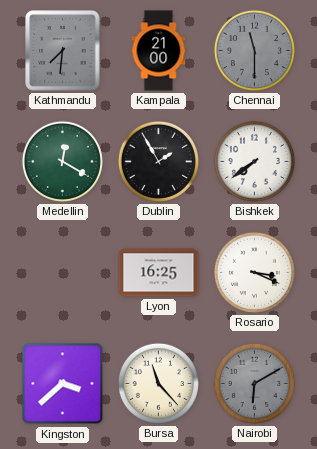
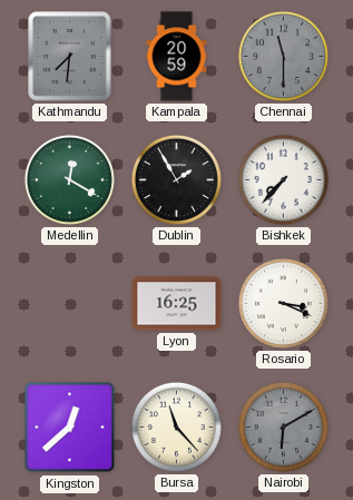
Kampala: 21:00 -> 20:59
Bishkek: 7:39 -> 7:37
Kingston: 3:38 -> 12:38
